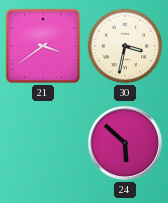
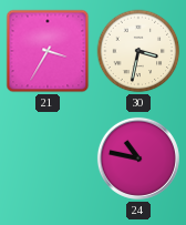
21: 3:39 -> 3:35
24: 5:52 -> 10:47
